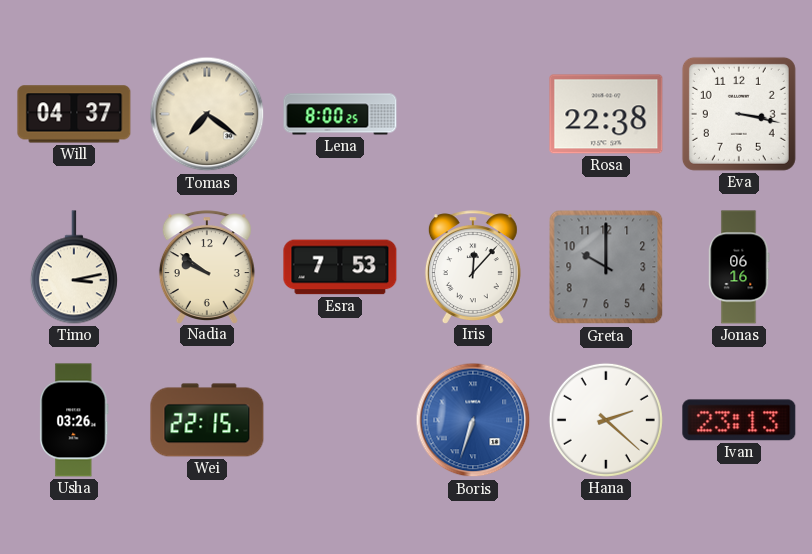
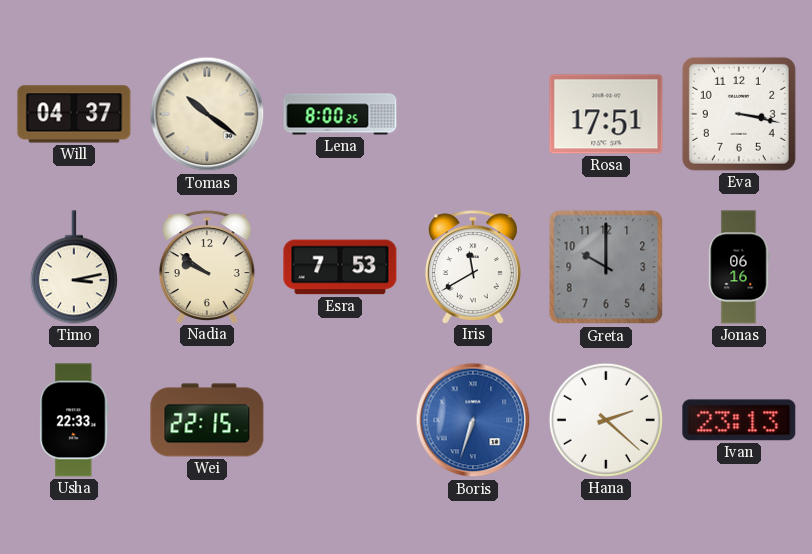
Tomas: 7:21 -> 10:21
Rosa: 22:38 -> 17:51
Iris: 12:07 -> 11:40
Usha: 03:26 -> 22:33
